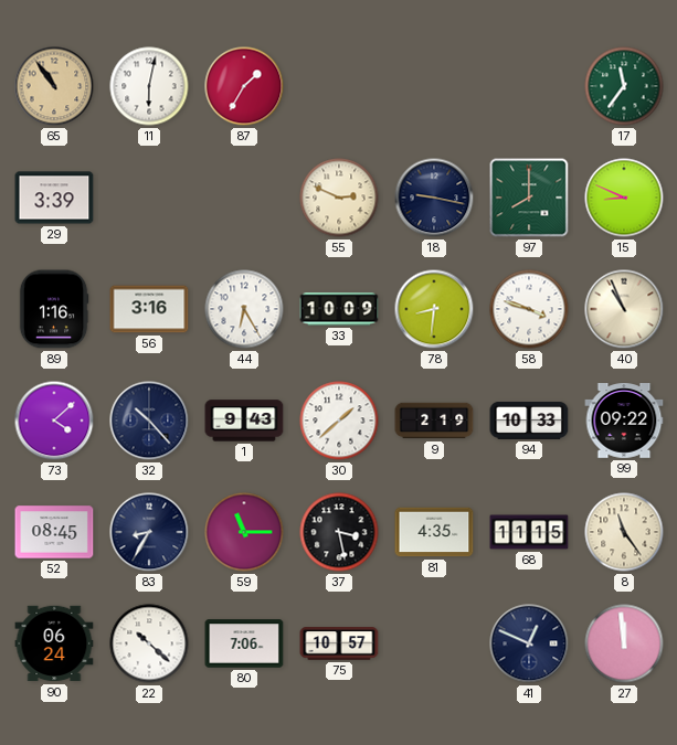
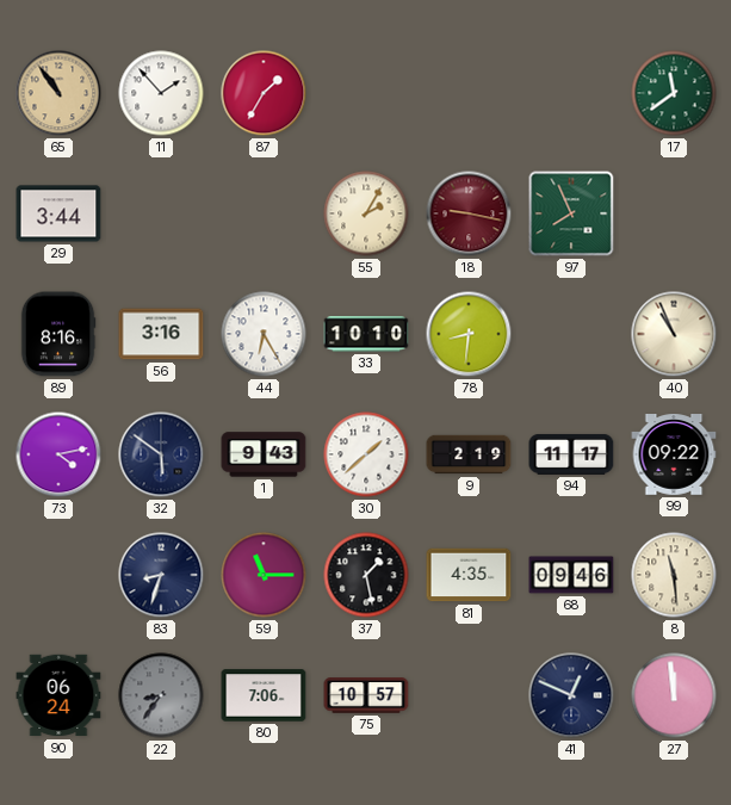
11: 6:02 -> 1:53
17: 11:36 -> 11:39
29: 3:39 -> 3:44
55: 2:49 -> 2:05
18 dial: navy -> burgundy
97: 8:00 -> 7:56
15: 8:49 -> none
89: 1:16 -> 8:16
33: 10:09 -> 10:10
58: 3:48 -> none
73: 4:08 -> 4:13
32: 10:23 -> 5:51
94: 10:33 -> 11:17
52: 08:45 -> none
83: 8:35 -> 8:33
37: 3:28 -> 1:28
68: 11:15 -> 09:46
8: 11:24 -> 11:29
22: 10:22 -> 8:36
22 dial: white -> grey
